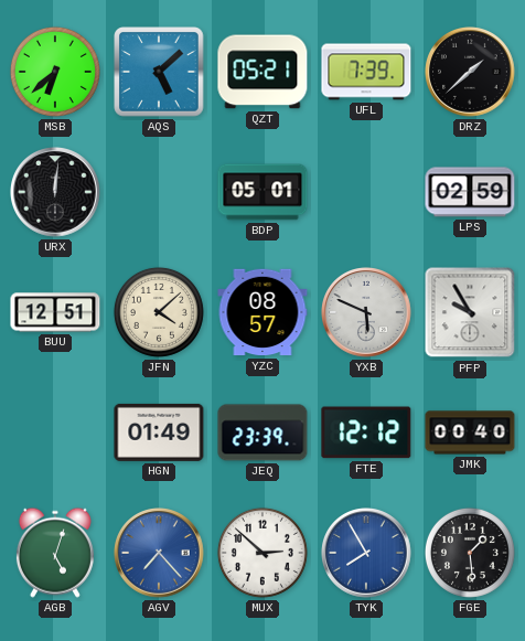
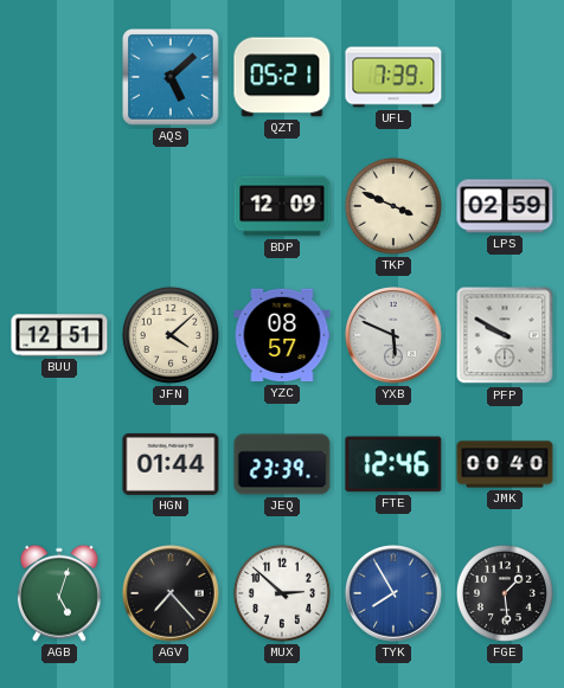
MSB: 6:38 -> none
DRZ: 1:38 -> none
URX: 12:01 -> none
BDP: 05:01 -> 12:09
TKP: none -> 3:49
PFP: 9:55 -> 9:50
HGN: 01:49 -> 01:44
FTE: 12:12 -> 12:46
AGV dial: blue -> black
